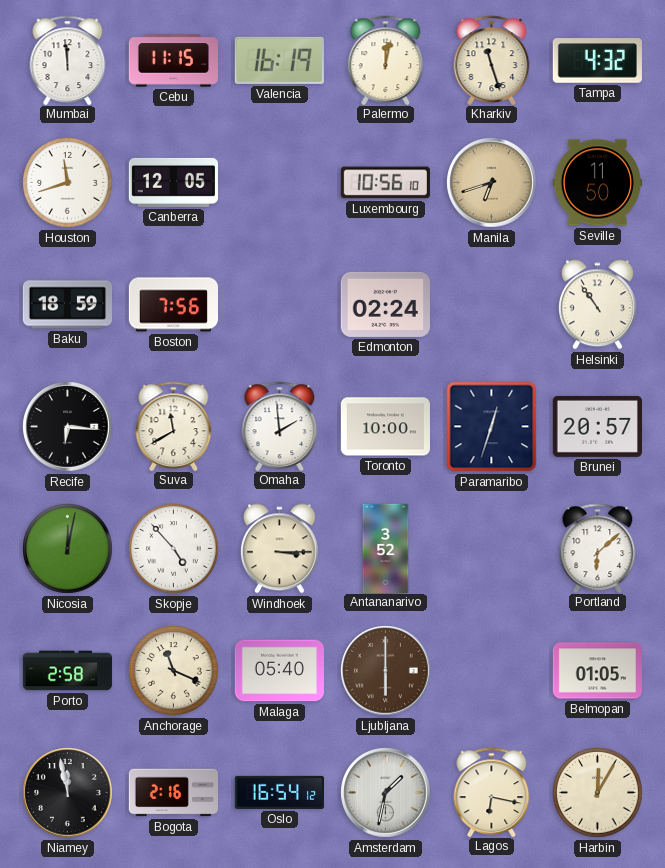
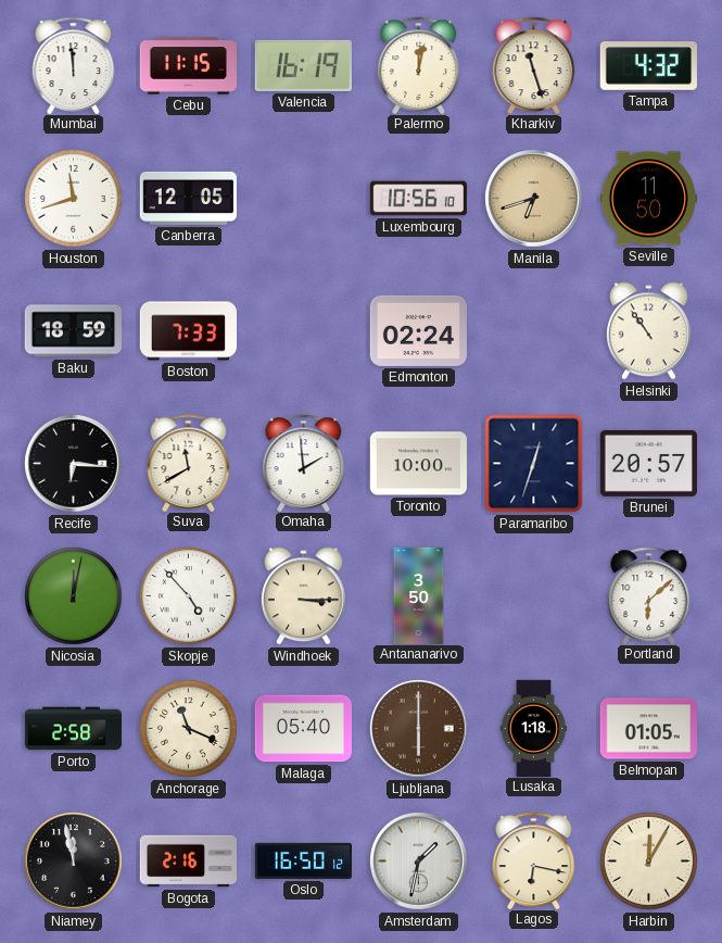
Boston: 7:56 -> 7:33
Antananarivo: 3:52 -> 3:50
Lusaka: none -> 1:18
Oslo: 16:54 -> 16:50
